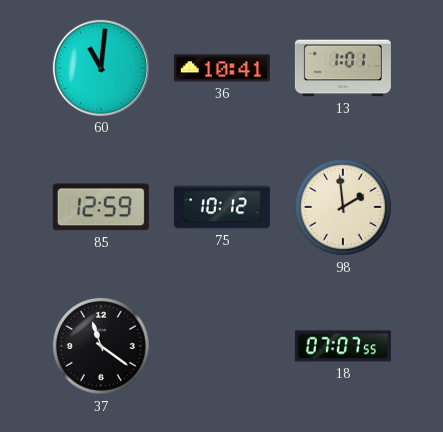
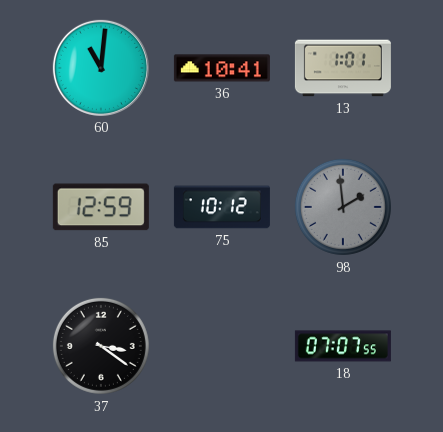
98 dial: cream -> grey
37: 11:21 -> 3:21
